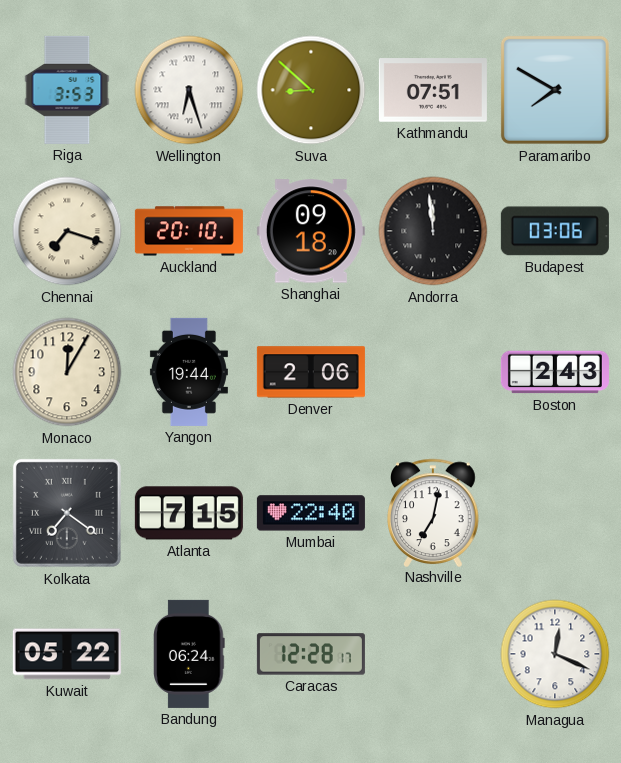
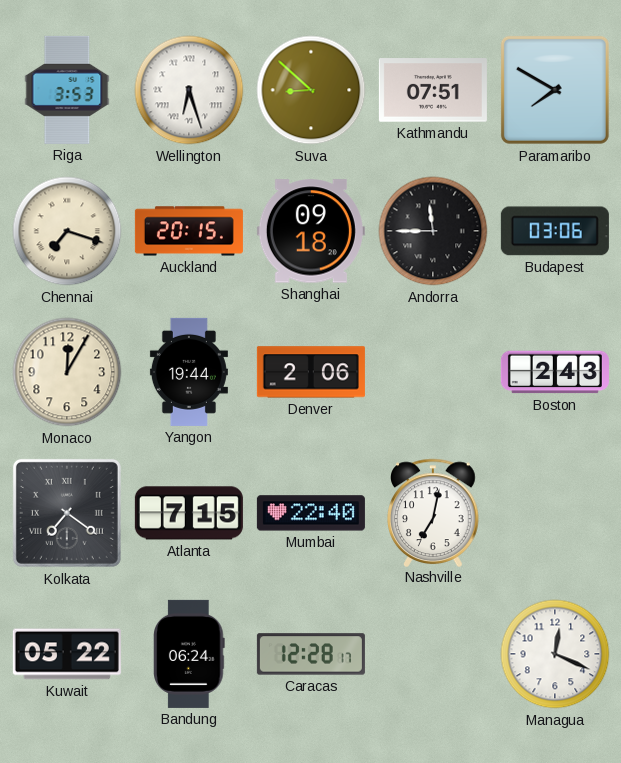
Auckland: 20:10 -> 20:15
Andorra: 11:59 -> 11:45
